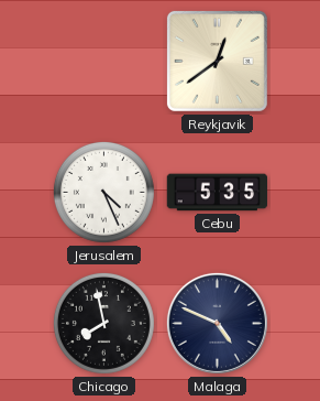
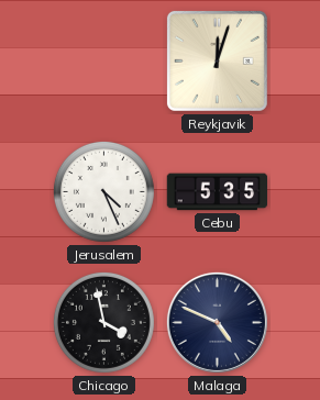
Reykjavik: 12:39 -> 12:03
Chicago: 7:58 -> 3:58
